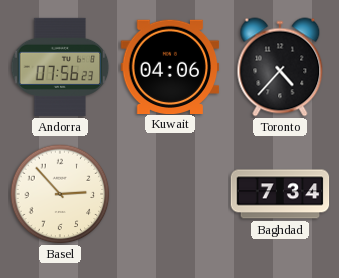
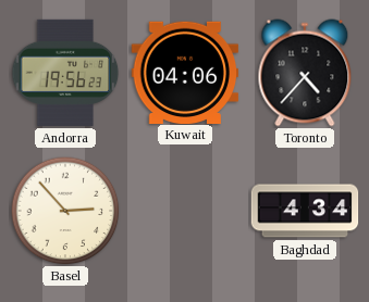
Andorra: 07:56 -> 19:56
Baghdad: 7:34 -> 4:34
